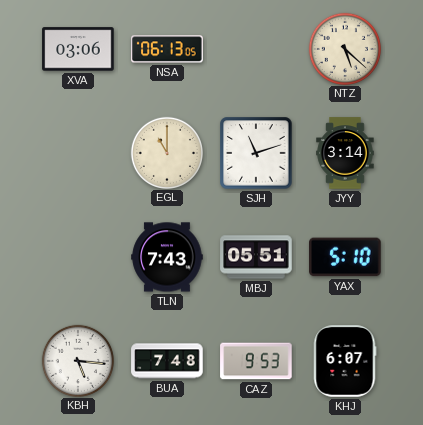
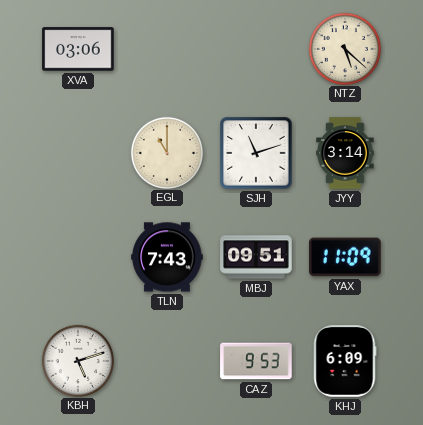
NSA: 06:13 -> none
MBJ: 05:51 -> 09:51
YAX: 5:10 -> 11:09
KBH: 5:16 -> 5:12
BUA: 7:48 -> none
KHJ: 6:07 -> 6:09
